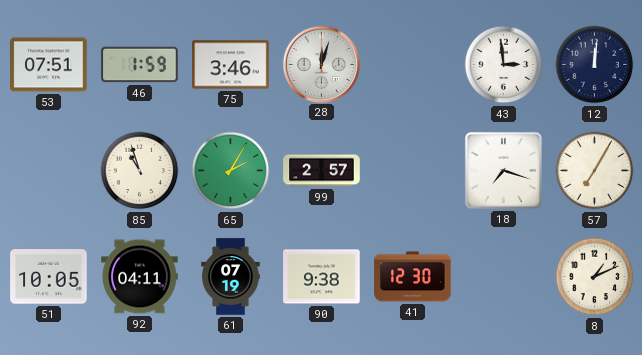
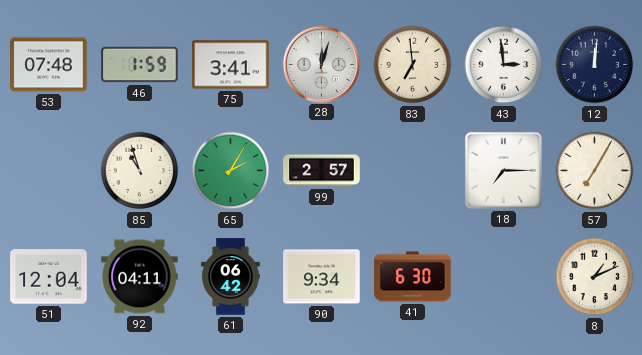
53: 07:51 -> 07:48
75: 3:46 -> 3:41
83: none -> 6:59
18: 7:18 -> 7:15
51: 10:05 -> 12:04
61: 07:19 -> 06:42
90: 9:38 -> 9:34
41: 12:30 -> 6:30
